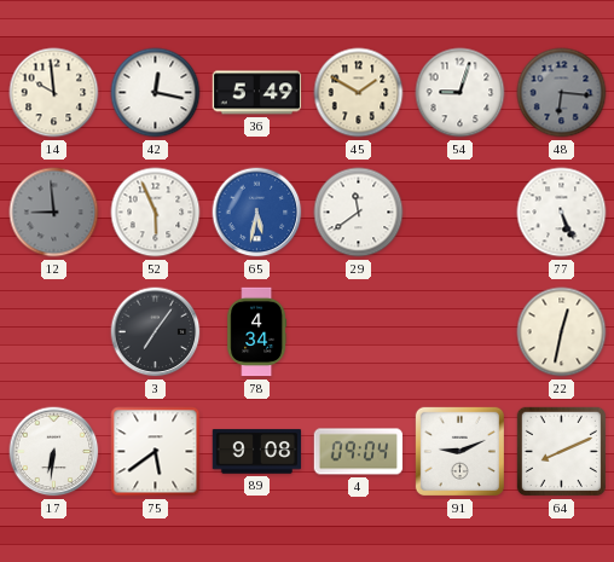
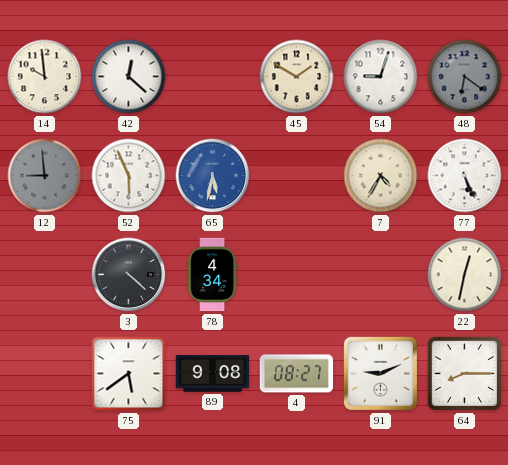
42: 12:17 -> 12:22
36: 5:49 -> none
48: 6:16 -> 6:21
29: 11:39 -> none
7: none -> 4:35
3: 7:06 -> 4:22
17: 6:31 -> none
4: 09:04 -> 08:27
64: 8:11 -> 8:15
